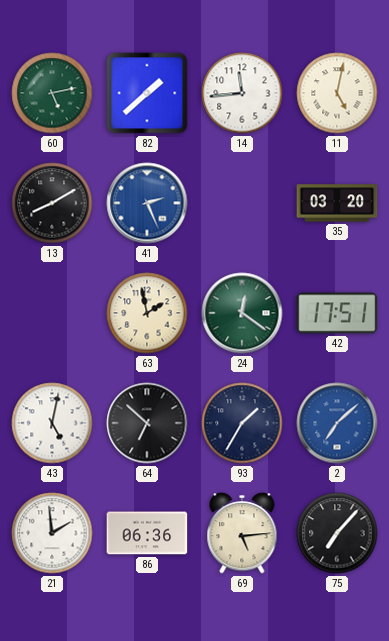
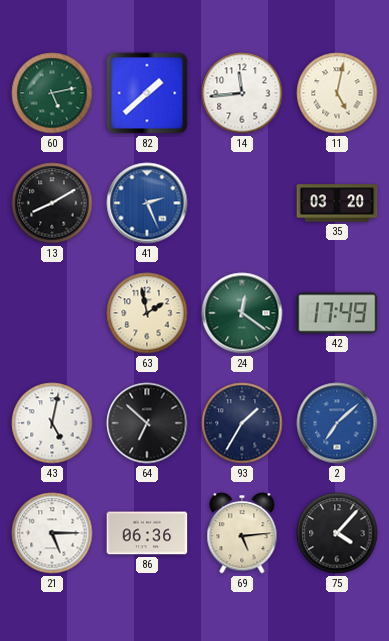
42: 17:51 -> 17:49
21: 1:59 -> 5:15
75: 7:07 -> 4:07
